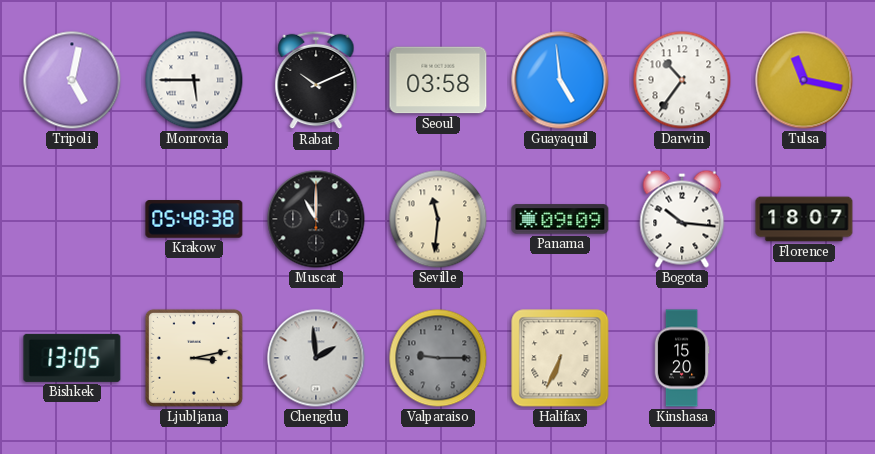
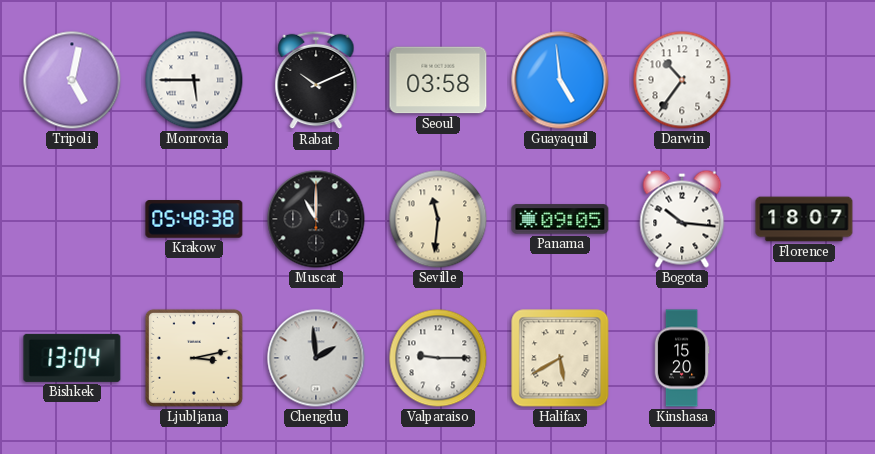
Tulsa: 11:17 -> none
Panama: 09:09 -> 09:05
Bishkek: 13:05 -> 13:04
Valparaiso dial: grey -> white
Halifax: 6:34 -> 5:40
